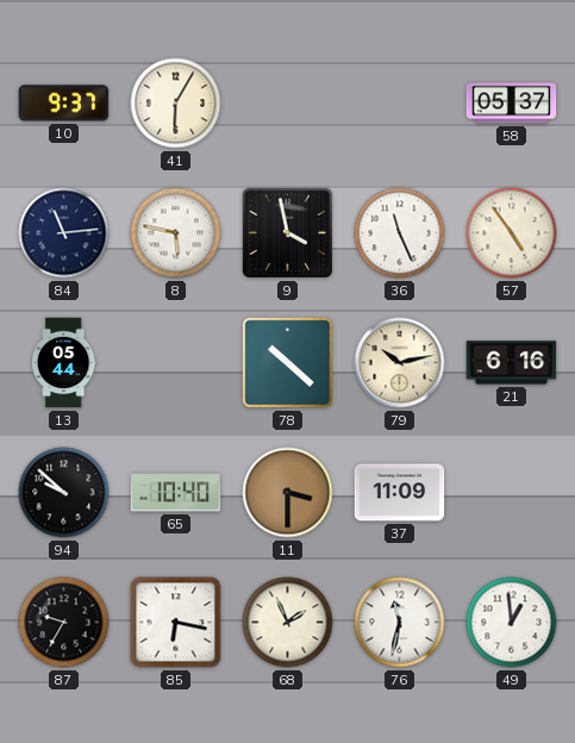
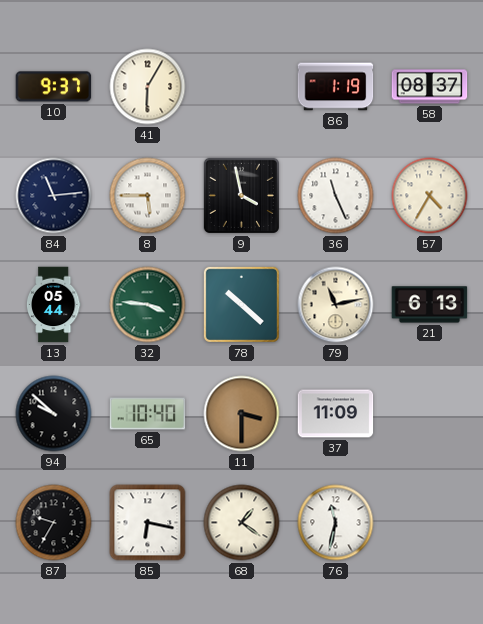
86: none -> 1:19
58: 05:37 -> 08:37
8: 5:47 -> 5:45
57: 4:54 -> 4:35
32: none -> 3:46
79: 10:13 -> 11:13
21: 6:16 -> 6:13
68: 1:56 -> 1:21
49: 12:59 -> none
